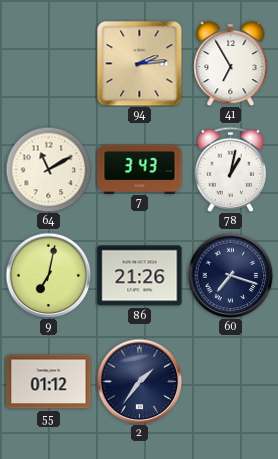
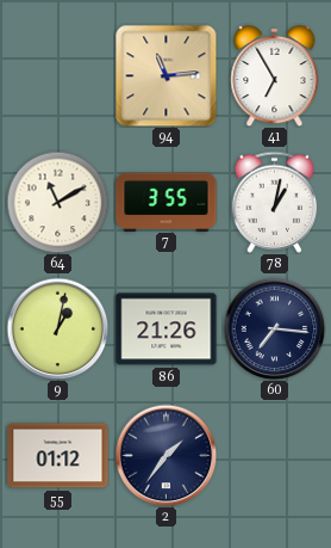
94: 2:14 -> 11:14
7: 3:43 -> 3:55
9: 7:02 -> 1:02
60: 7:18 -> 7:16
